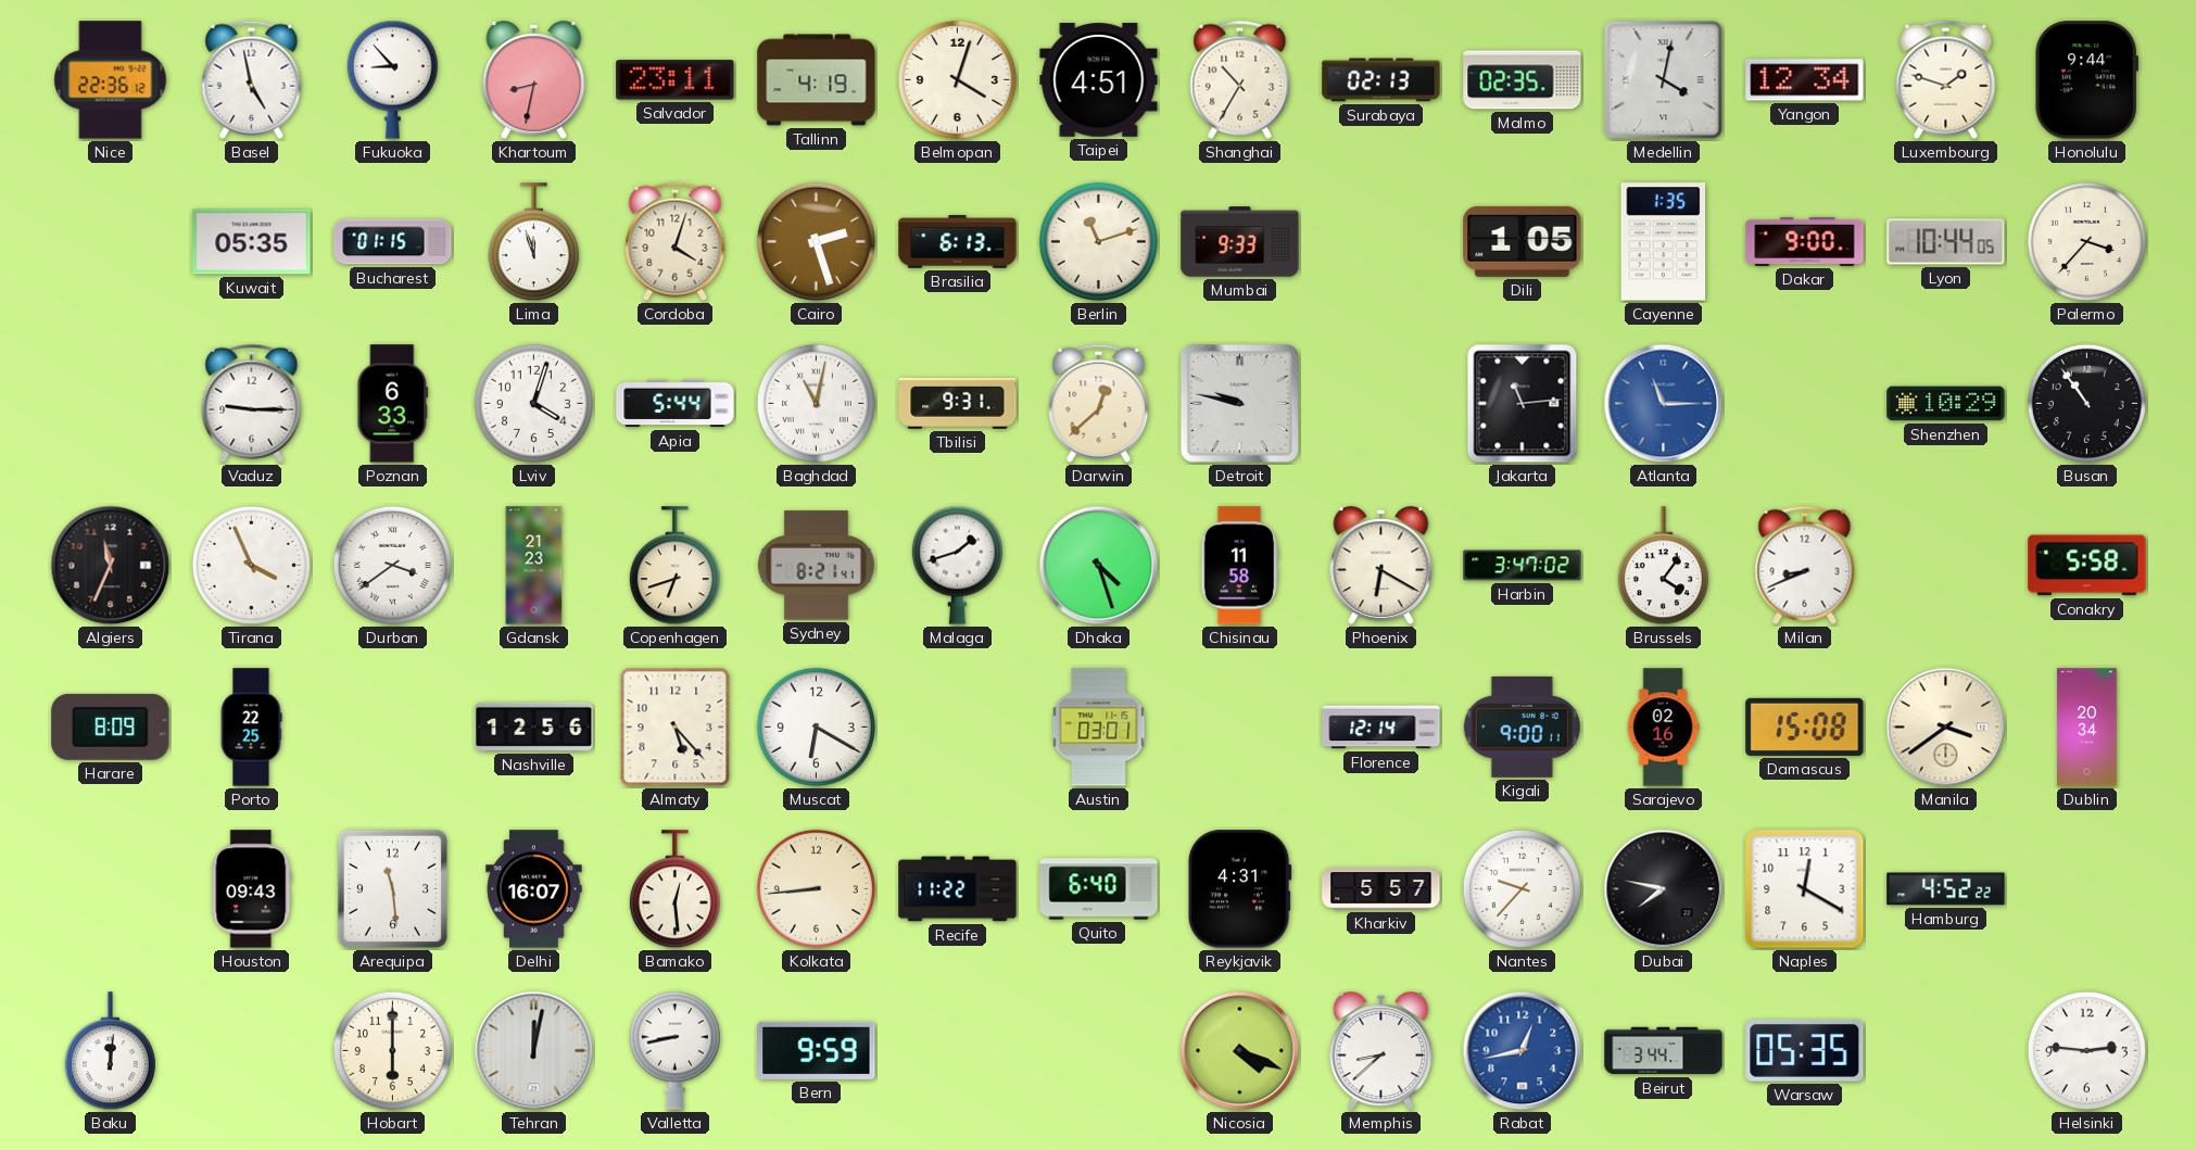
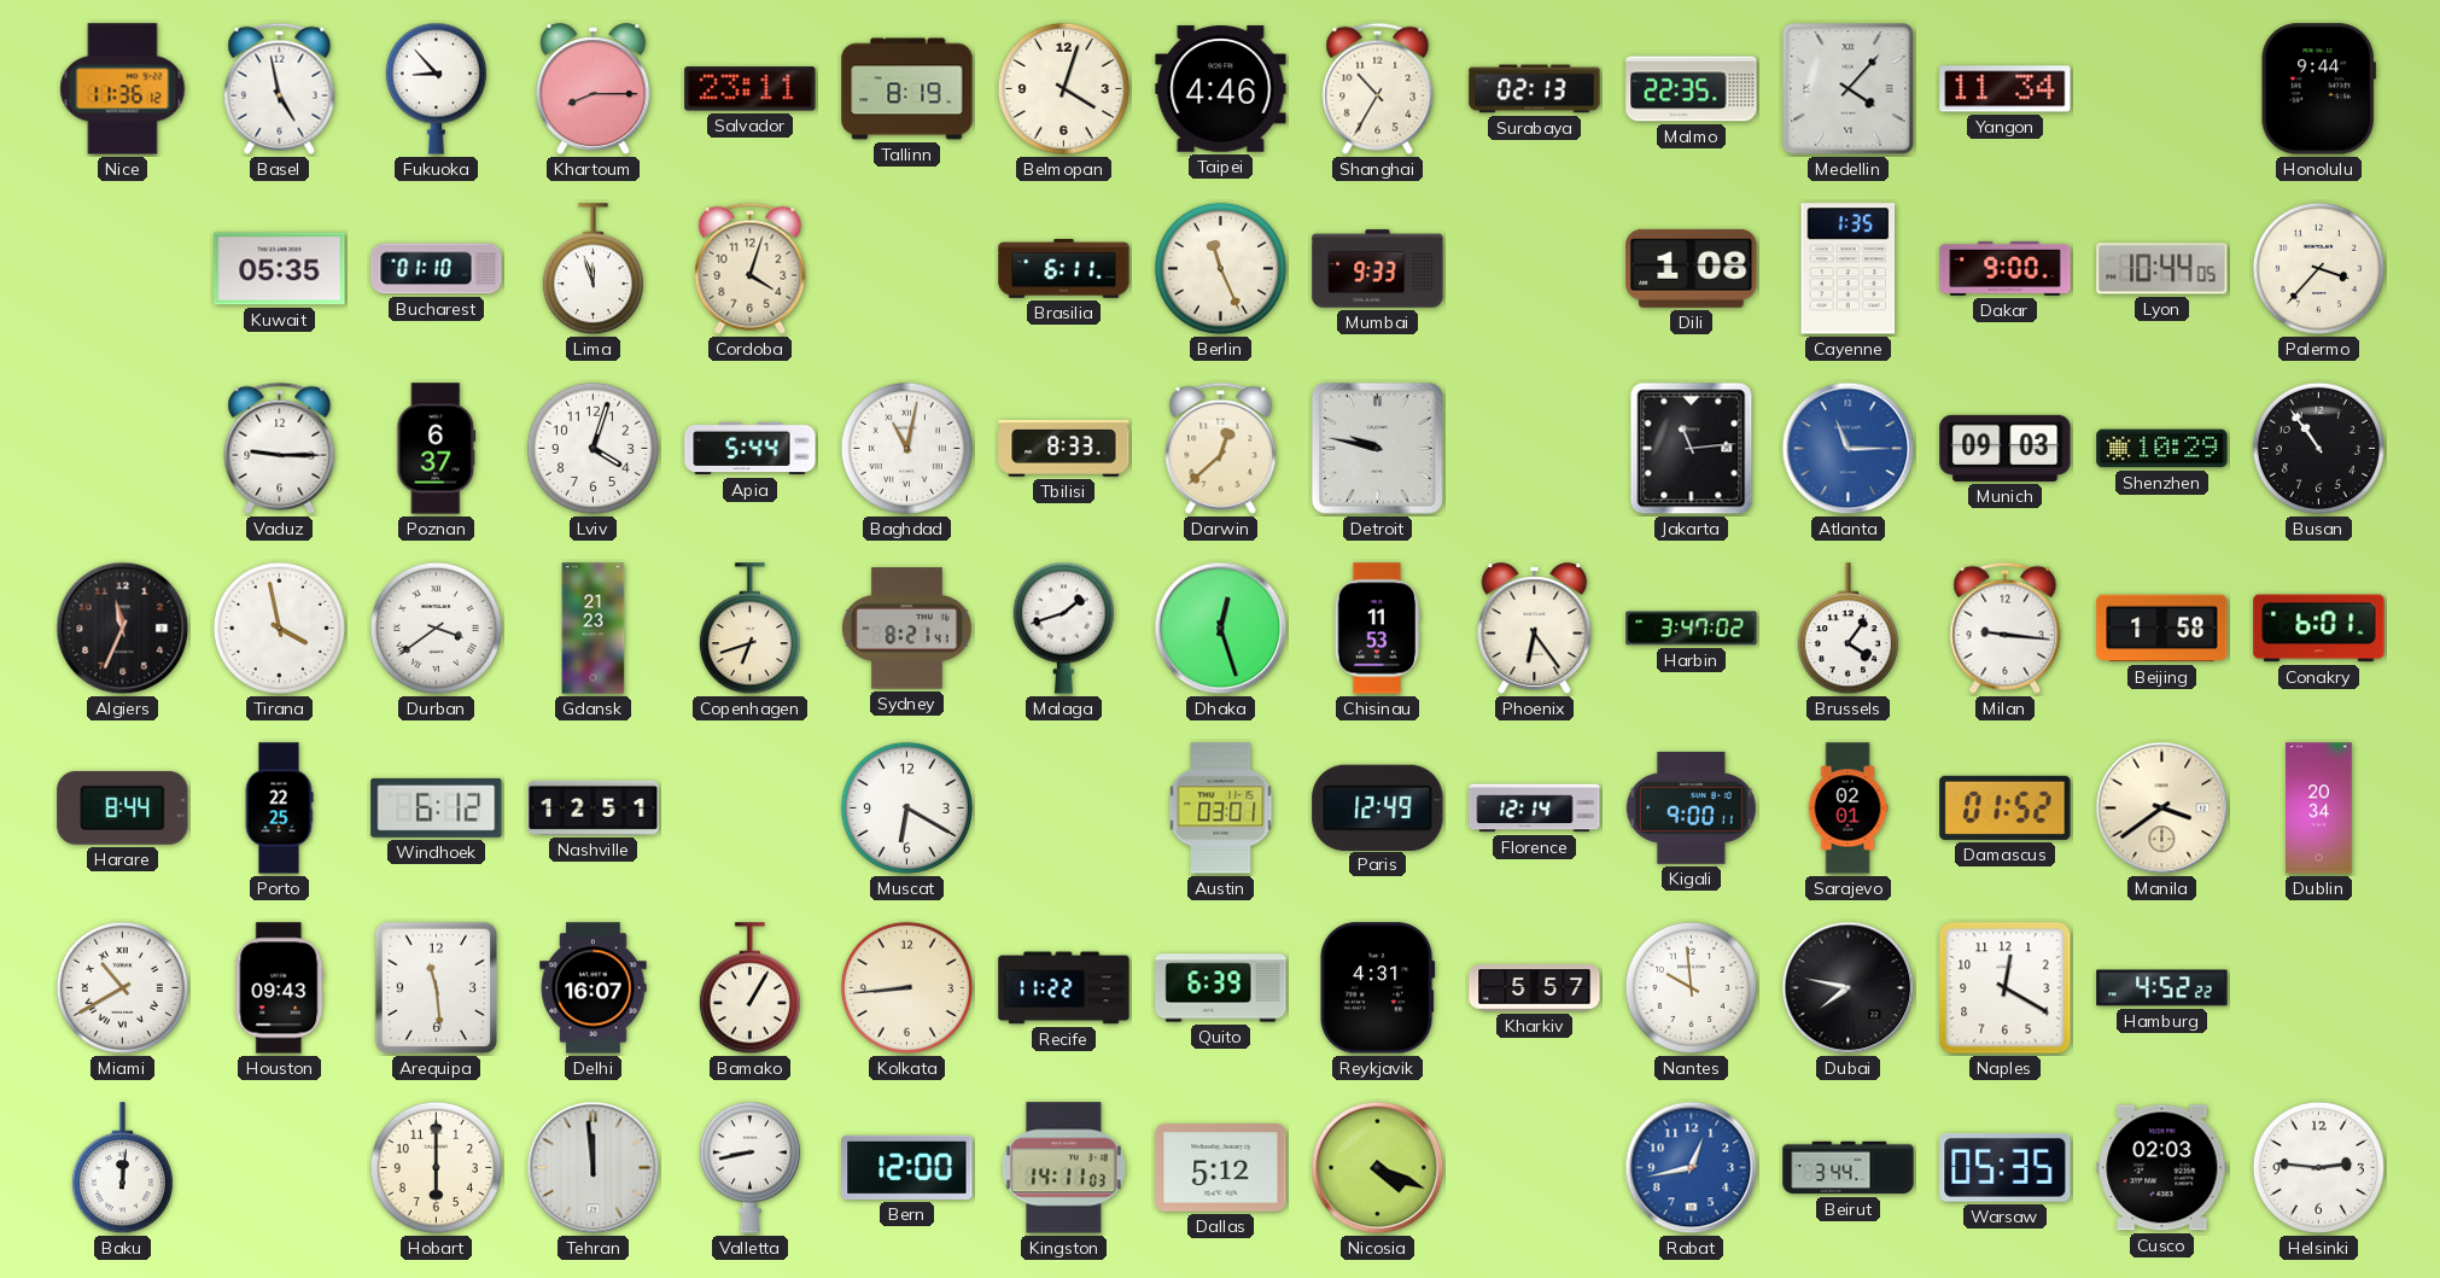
Nice: 22:36 -> 11:36
Khartoum: 8:32 -> 8:15
Tallinn: 4:19 -> 8:19
Taipei: 4:51 -> 4:46
Malmo: 02:35 -> 22:35
Medellin: 4:02 -> 4:07
Yangon: 12:34 -> 11:34
Luxembourg: 1:48 -> none
Bucharest: 01:15 -> 01:10
Cairo: 2:27 -> none
Brasilia: 6:13 -> 6:11
Berlin: 11:12 -> 11:26
Dili: 1:05 -> 1:08
Poznan: 6:33 -> 6:37
Tbilisi: 9:31 -> 8:33
Munich: none -> 09:03
Tirana: 3:56 -> 3:58
Dhaka: 4:27 -> 12:27
Chisinau: 11:58 -> 11:53
Phoenix: 6:20 -> 6:24
Milan: 8:41 -> 9:16
Beijing: none -> 1:58
Conakry: 5:58 -> 6:01
Harare: 8:09 -> 8:44
Windhoek: none -> 6:12
Nashville: 12:56 -> 12:51
Almaty: 5:23 -> none
Paris: none -> 12:49
Sarajevo: 02:16 -> 02:01
Damascus: 15:08 -> 01:52
Miami: none -> 10:40
Bamako: 12:29 -> 1:05
Quito: 6:40 -> 6:39
Nantes: 9:37 -> 9:59
Tehran: 12:02 -> 11:59
Bern: 9:59 -> 12:00
Kingston: none -> 14:11
Dallas: none -> 5:12
Memphis: 8:38 -> none
Cusco: none -> 02:03
